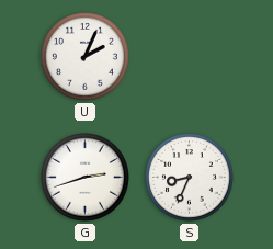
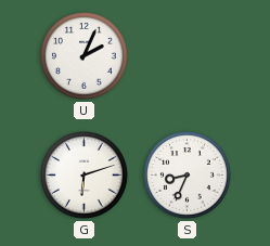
G: 2:42 -> 6:12
